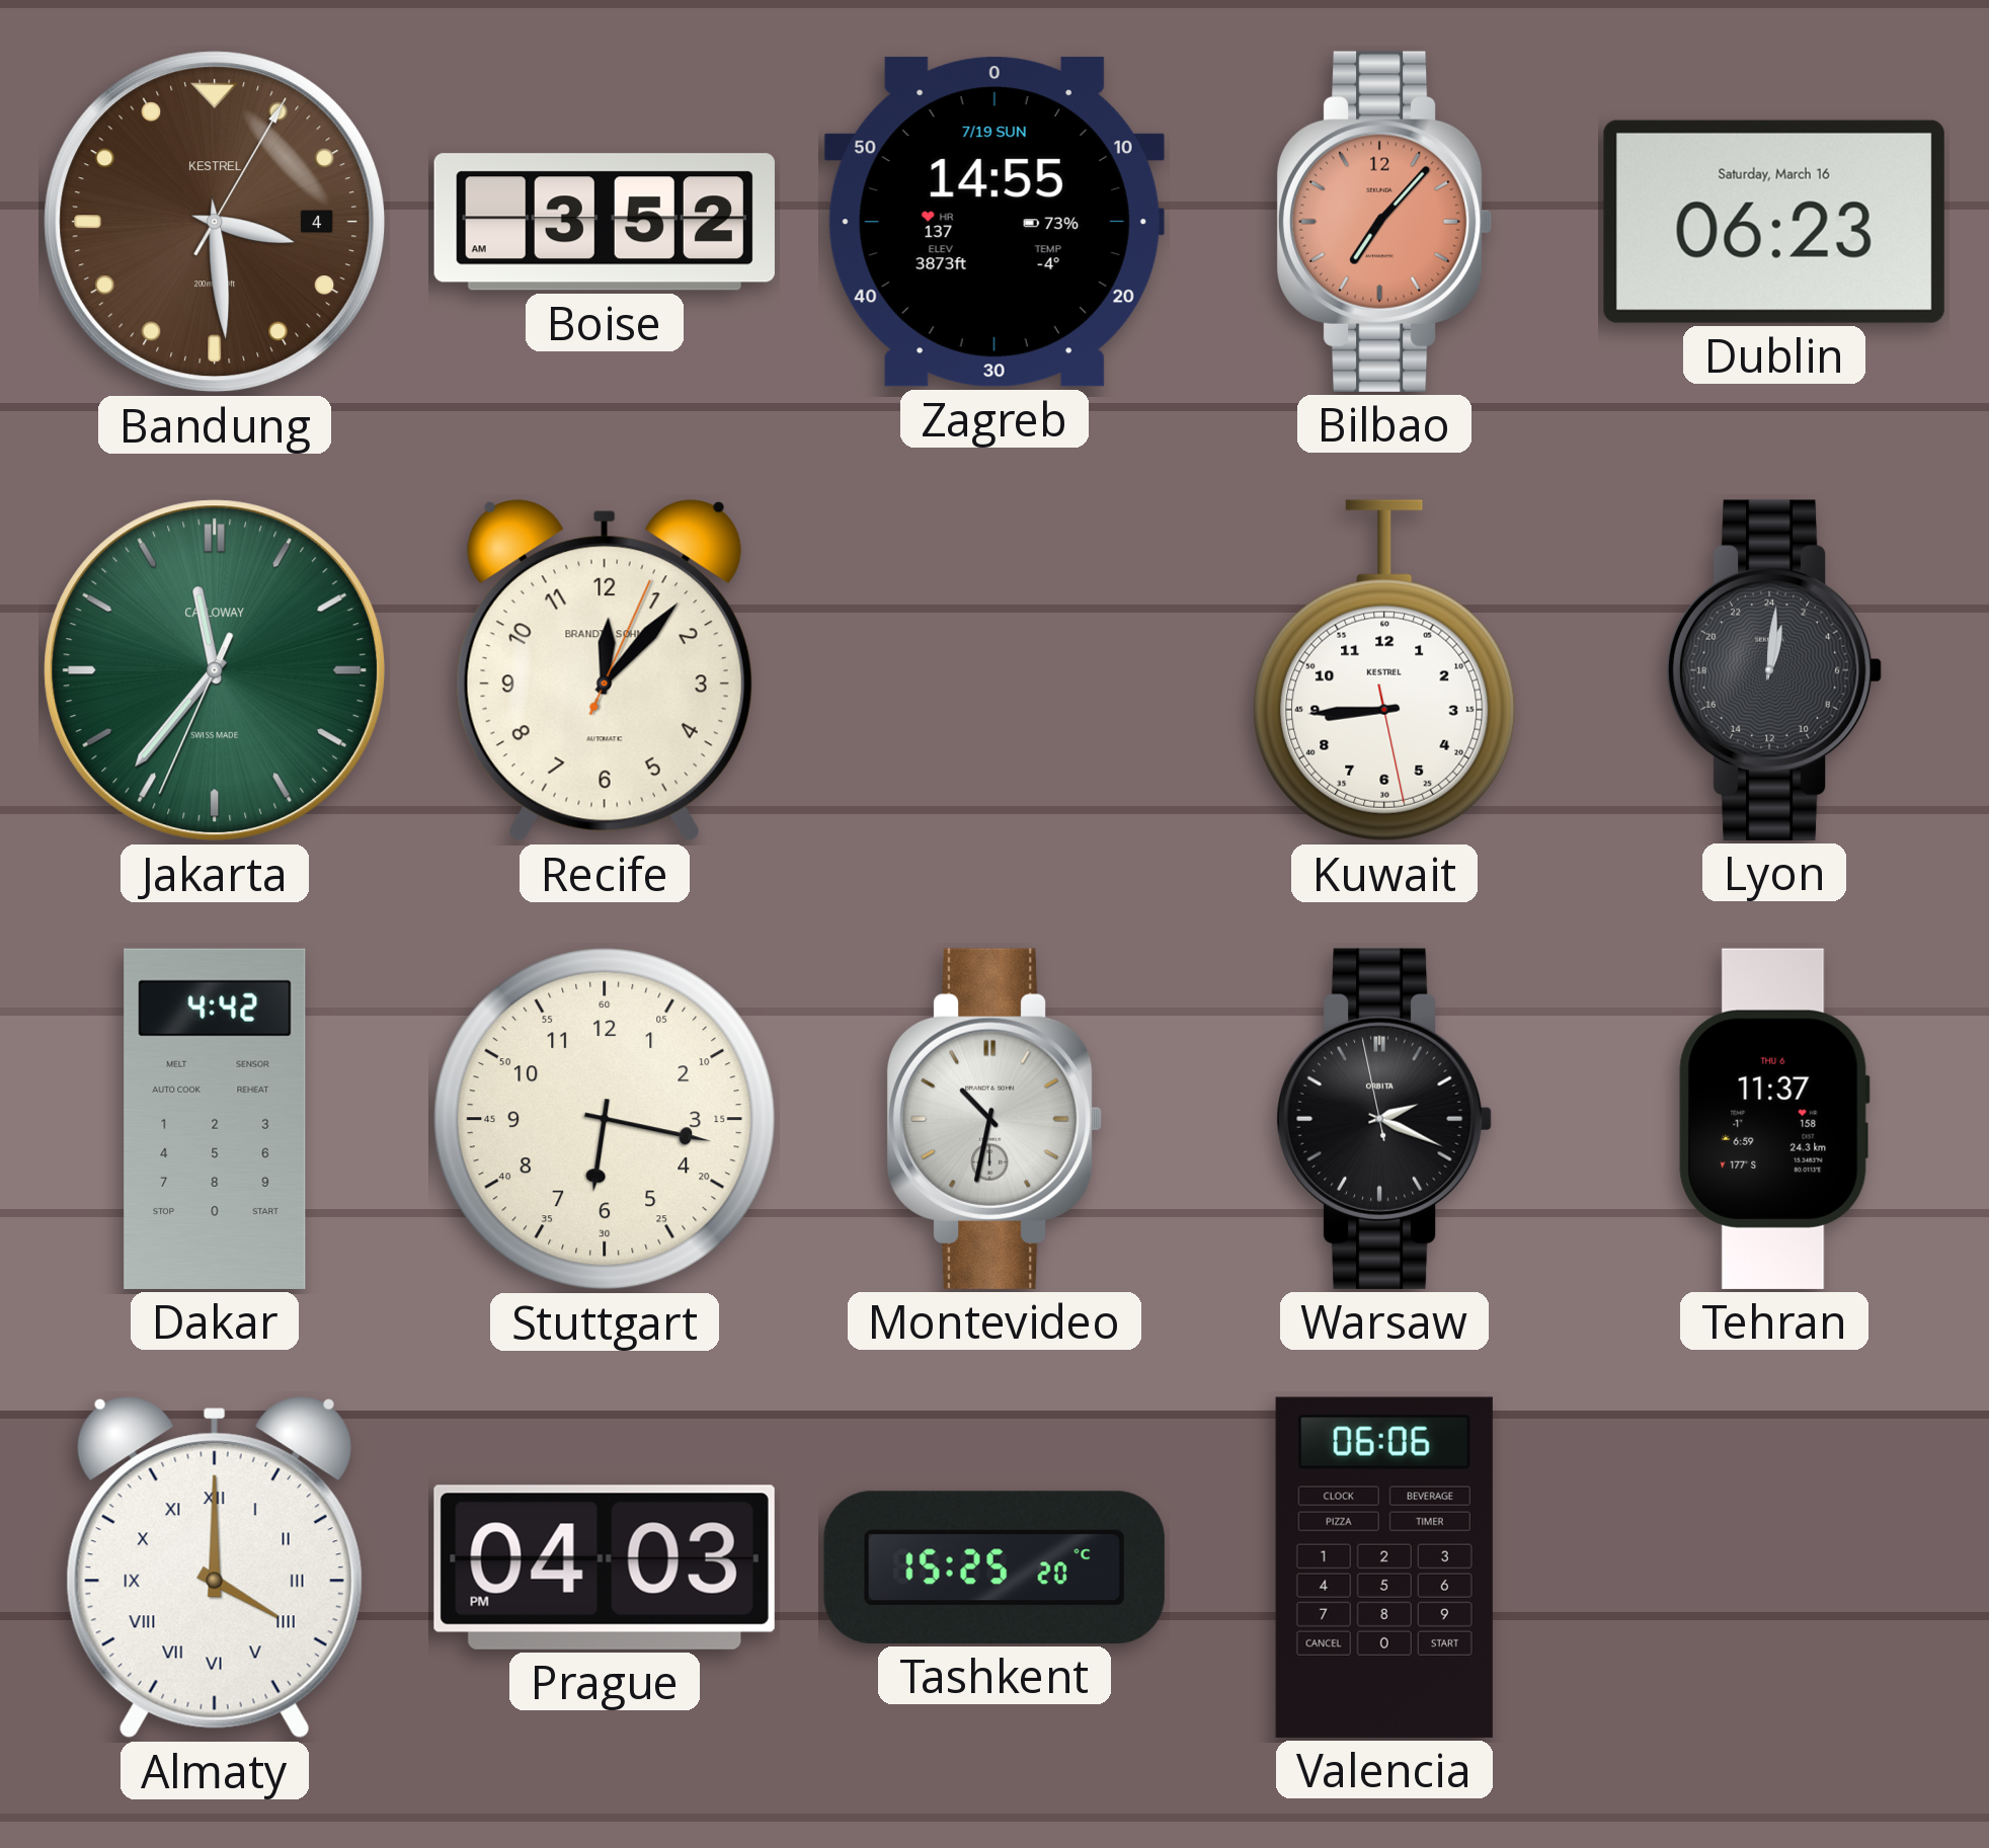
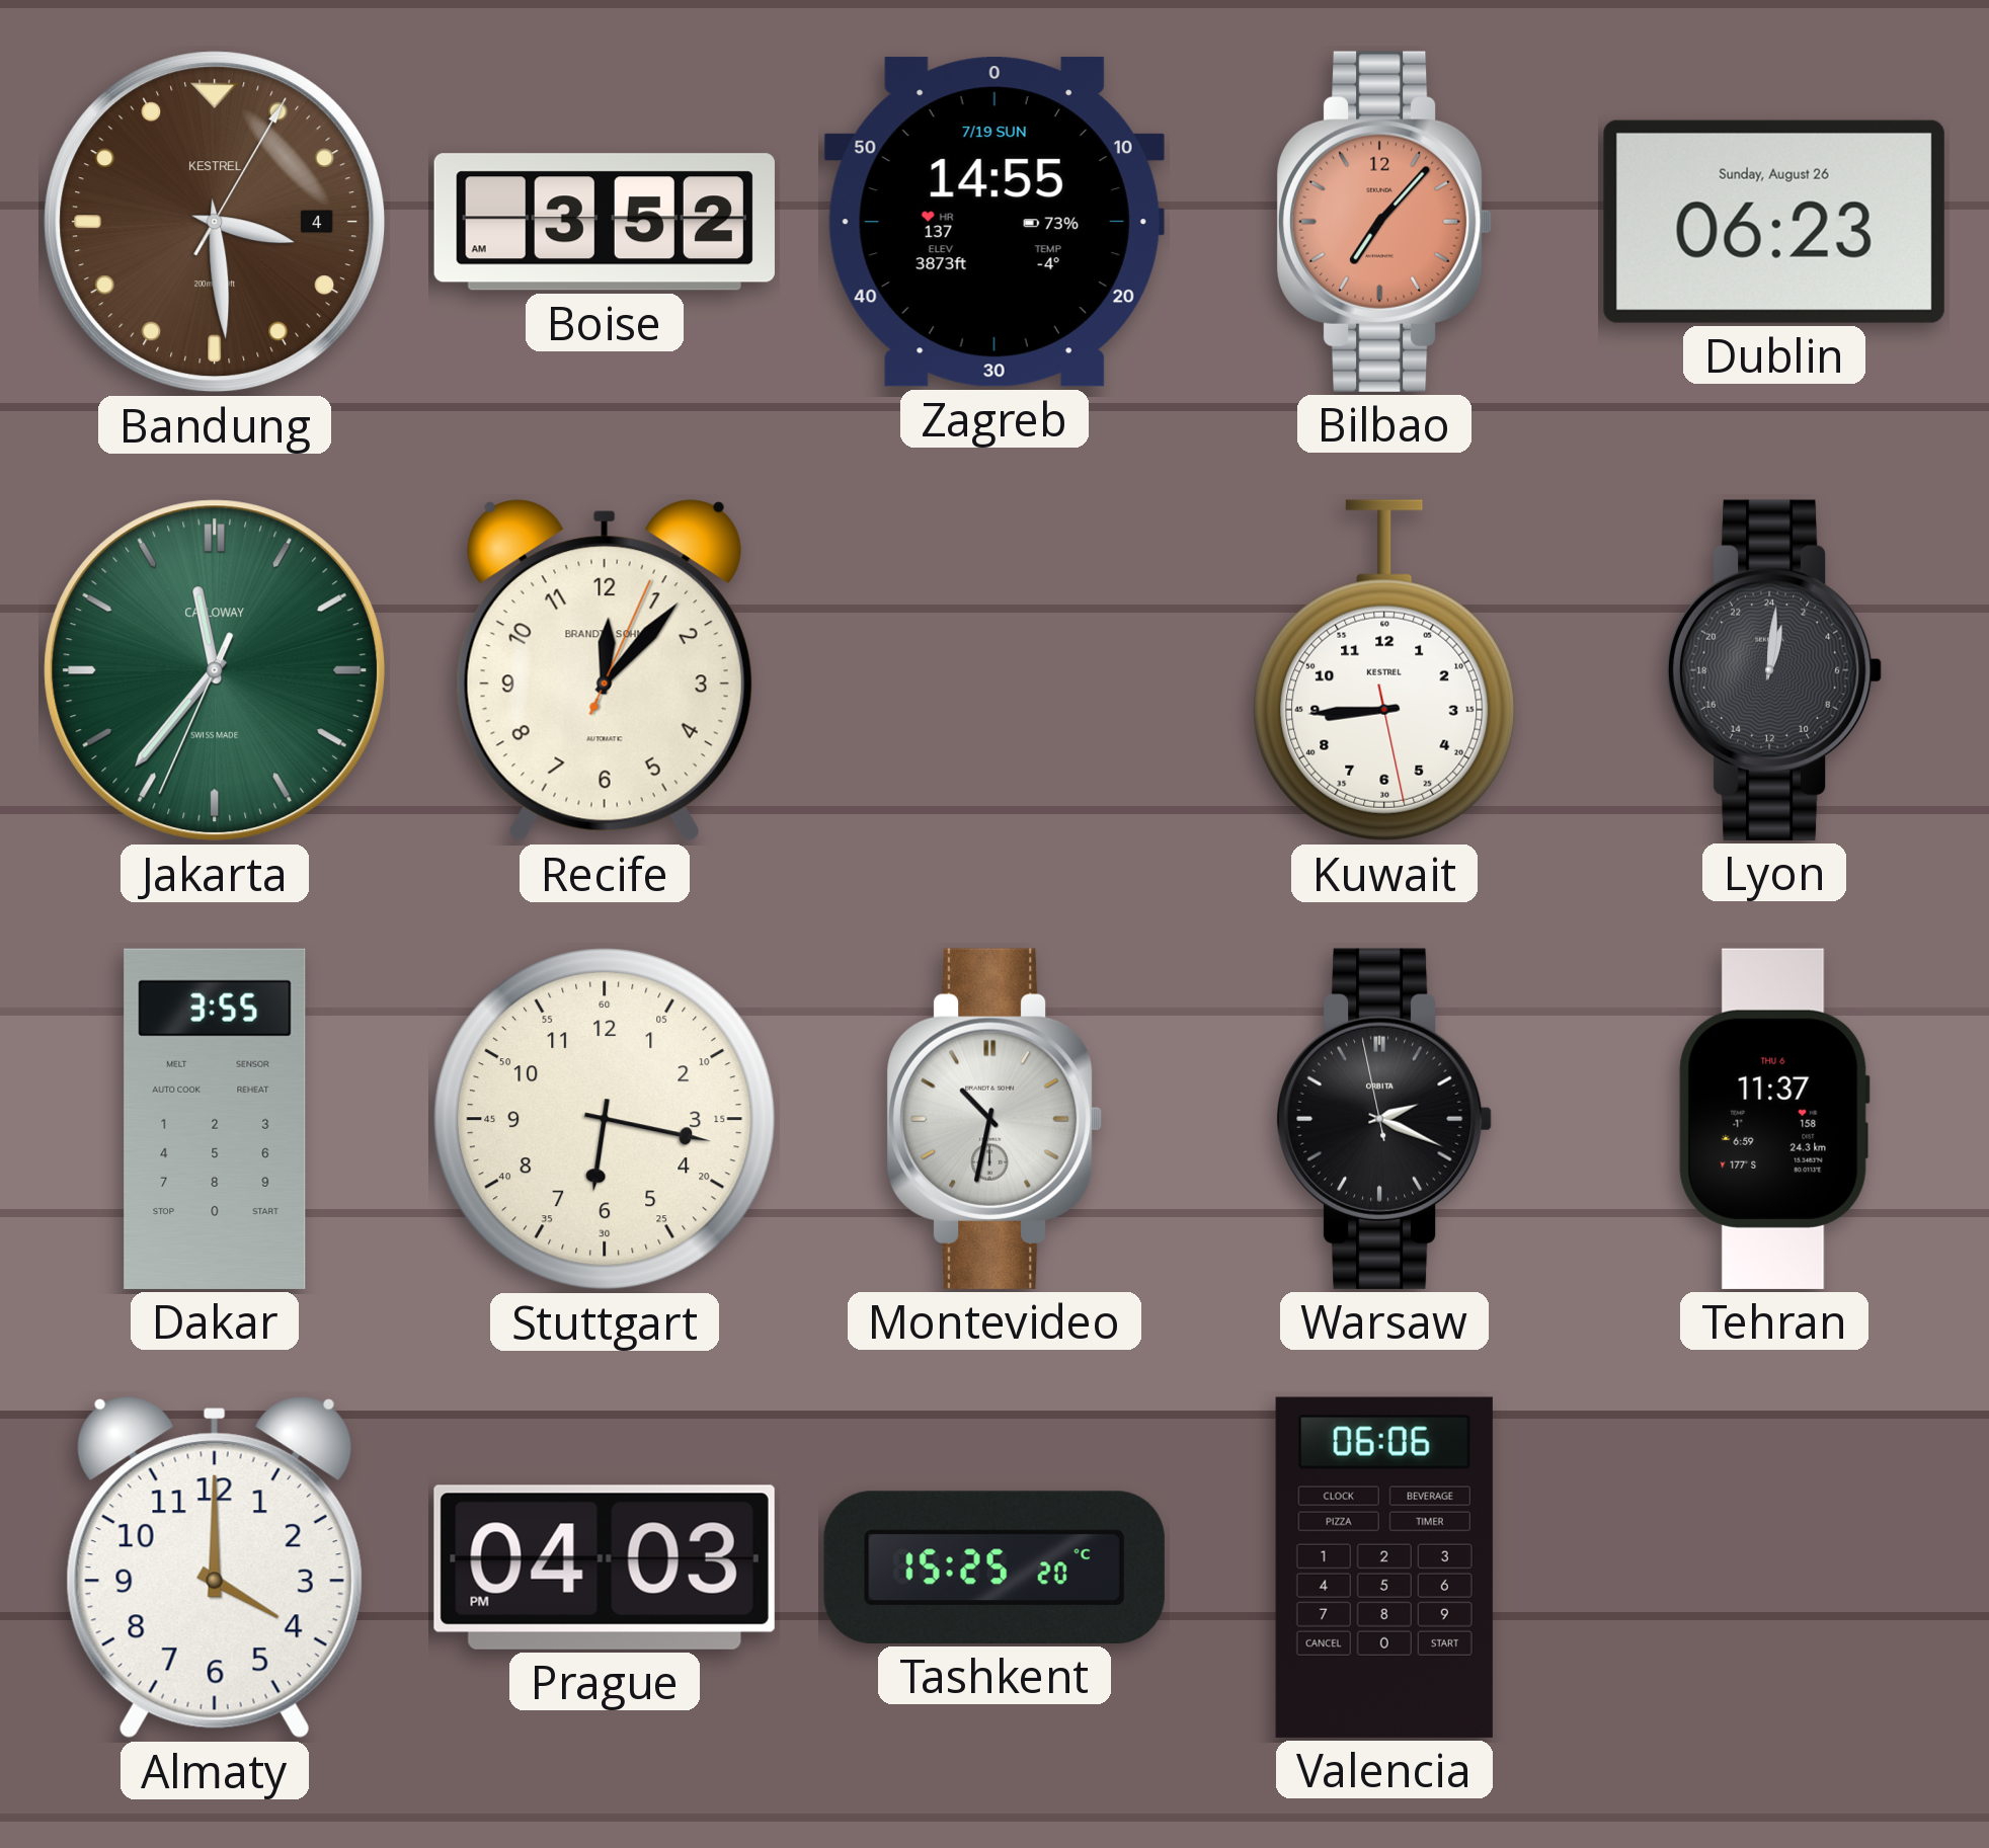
Dublin date: Saturday, March 16 -> Sunday, August 26
Dakar: 4:42 -> 3:55
Almaty numerals: Roman -> Arabic
